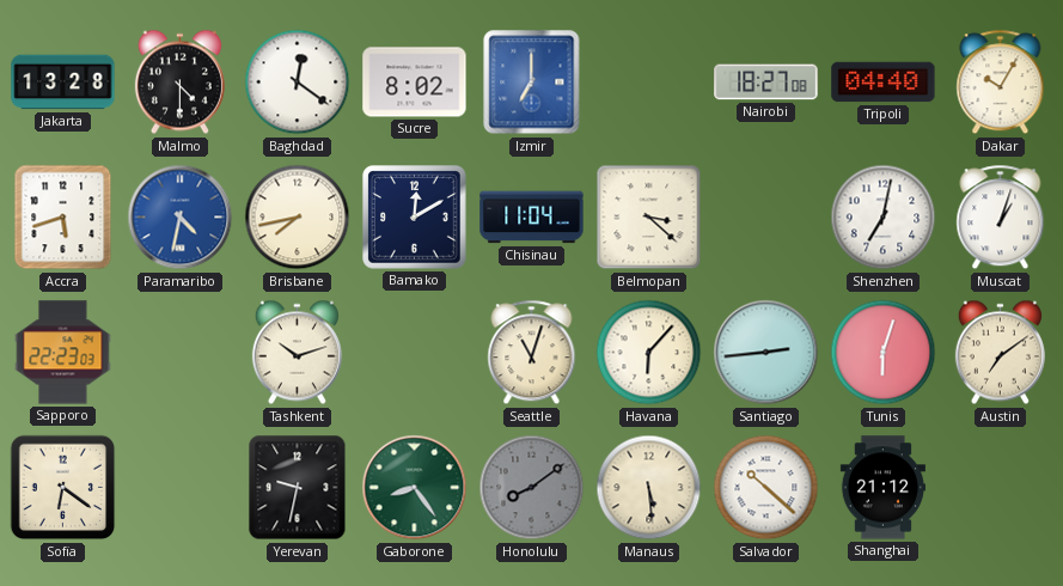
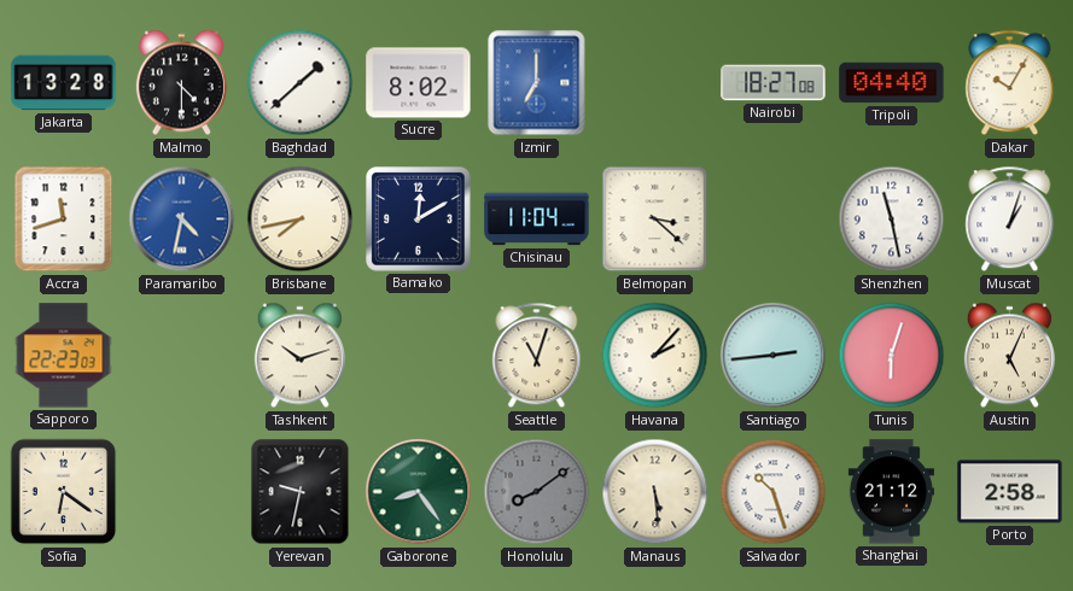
Baghdad: 12:21 -> 1:38
Accra: 5:42 -> 11:42
Shenzhen: 7:02 -> 11:28
Havana: 6:07 -> 2:07
Austin: 7:09 -> 5:04
Salvador: 10:22 -> 10:27
Porto: none -> 2:58
